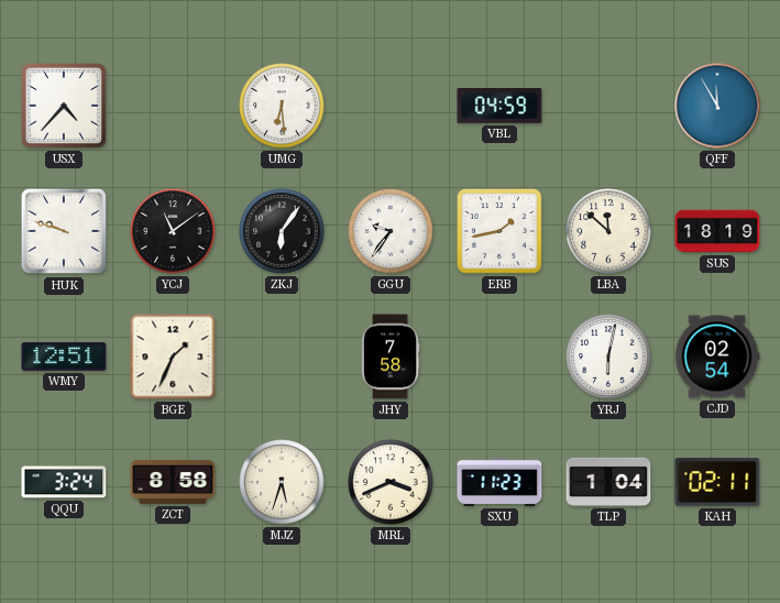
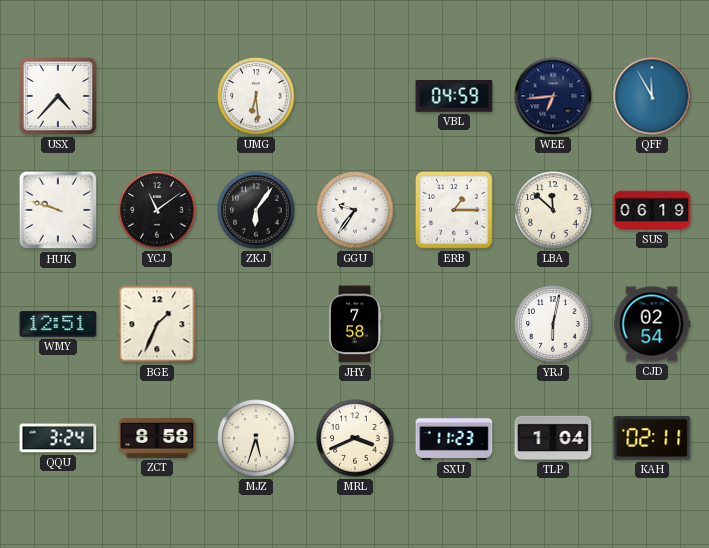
WEE: none -> 6:44
ERB: 1:43 -> 1:15
SUS: 18:19 -> 06:19
